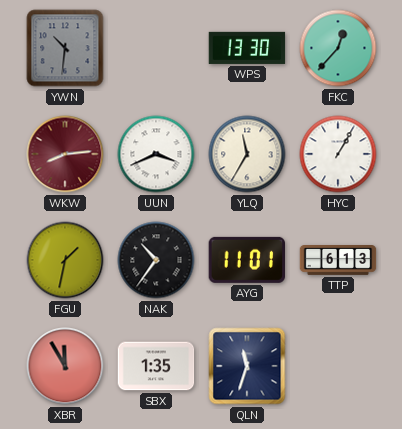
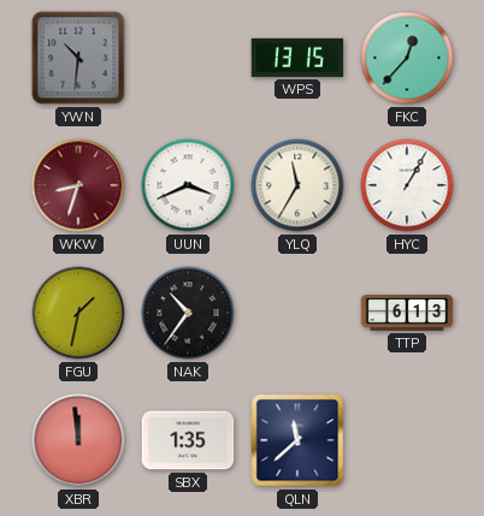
WPS: 13:30 -> 13:15
WKW: 8:14 -> 8:33
AYG: 11:01 -> none
XBR: 11:55 -> 11:59
QLN: 11:33 -> 11:38
